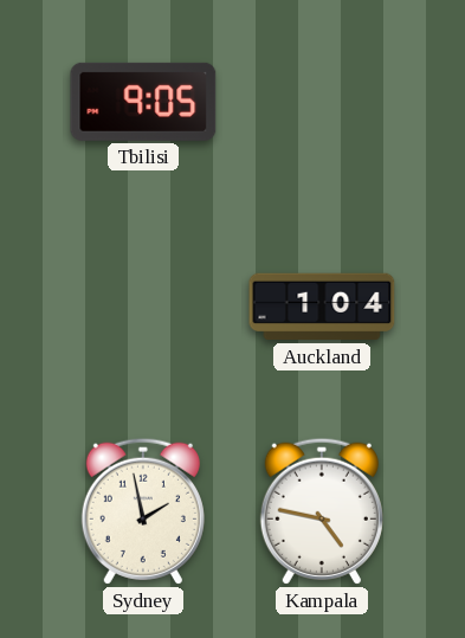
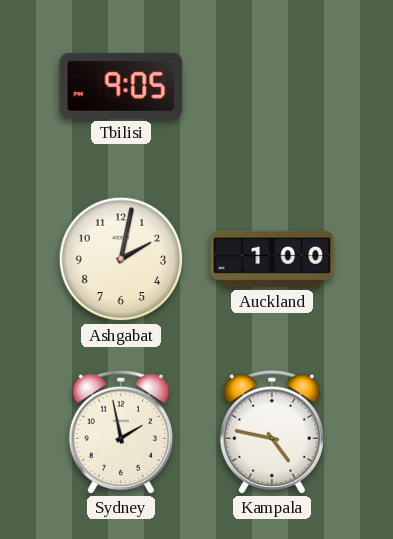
Ashgabat: none -> 2:02
Auckland: 1:04 -> 1:00
